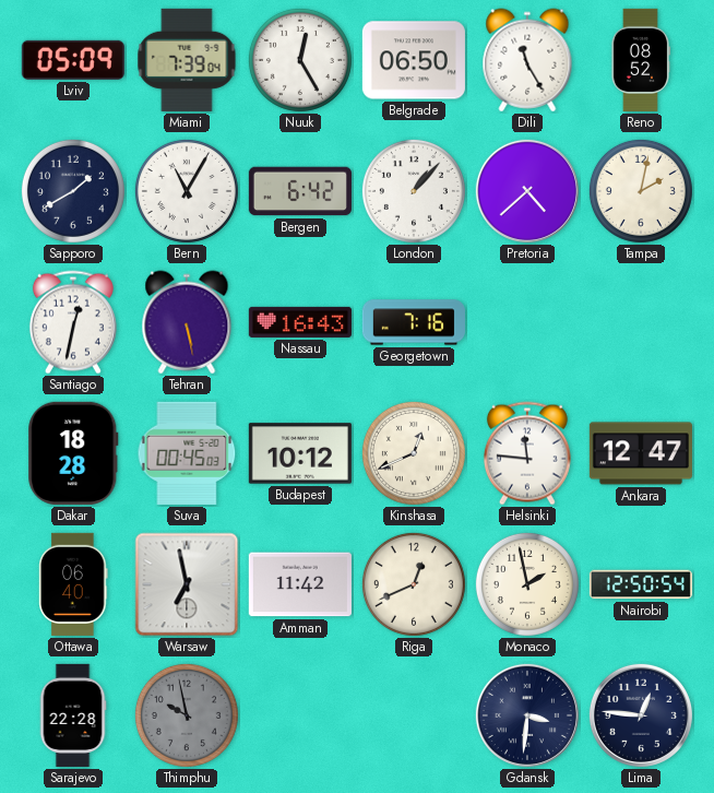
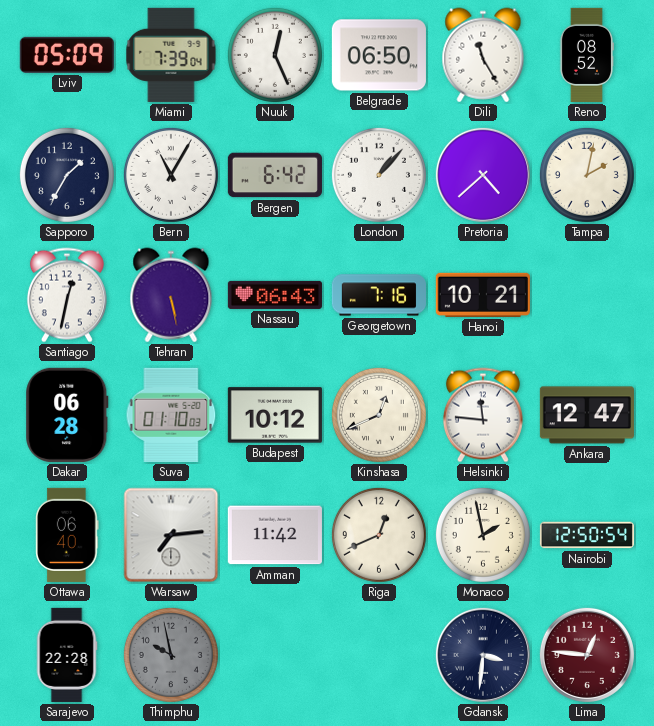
Nuuk: 12:25 -> 12:26
Sapporo: 1:40 -> 1:35
Nassau: 16:43 -> 06:43
Hanoi: none -> 10:21
Dakar: 18:28 -> 06:28
Suva: 00:45 -> 01:10
Warsaw: 6:58 -> 7:14
Lima dial: navy -> burgundy
